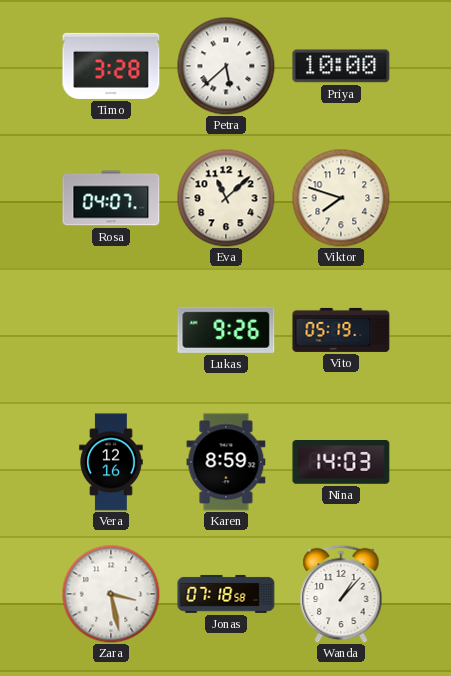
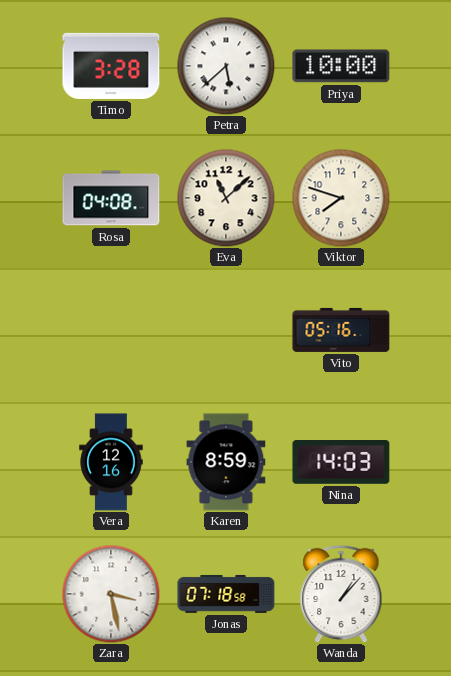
Rosa: 04:07 -> 04:08
Lukas: 9:26 -> none
Vito: 05:19 -> 05:16
